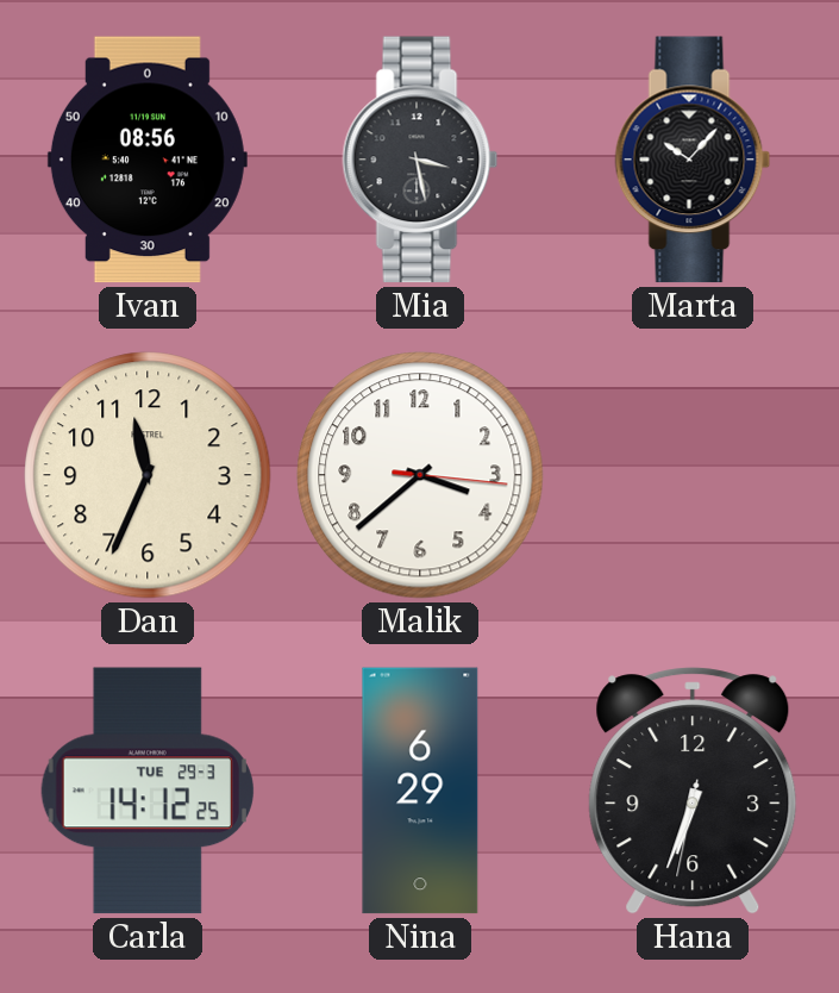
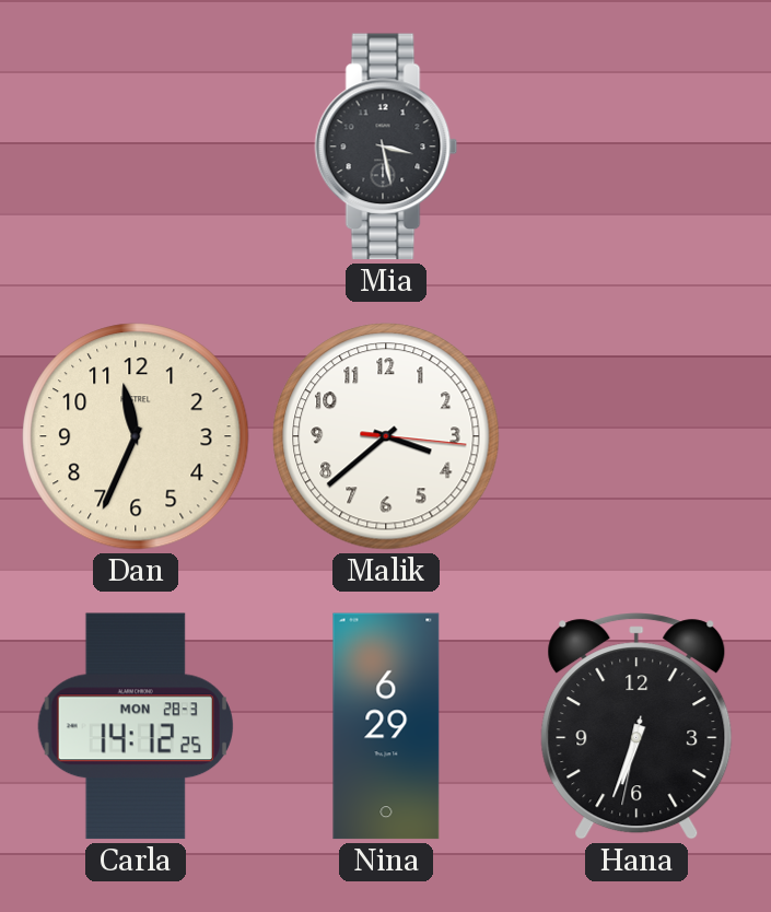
Ivan: 08:56 -> none
Marta: 10:07 -> none
Carla date: TUE 29-3 -> MON 28-3
